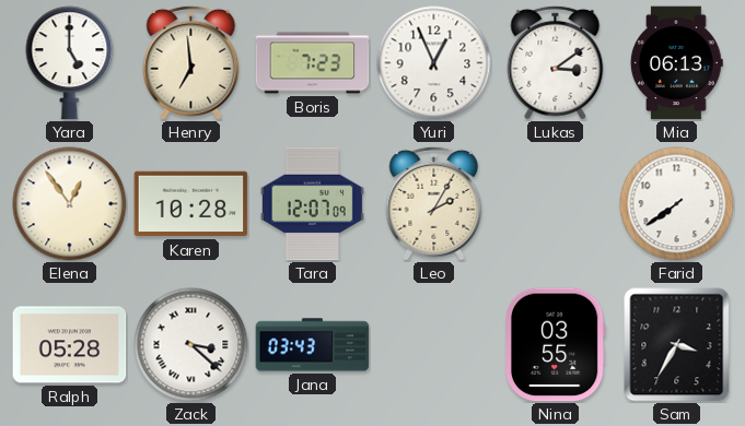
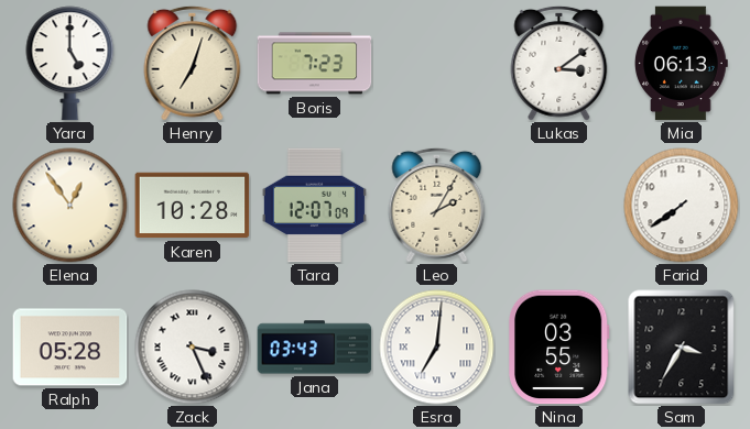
Henry: 6:59 -> 7:03
Yuri: 12:56 -> none
Zack: 3:22 -> 3:26
Esra: none -> 7:01
